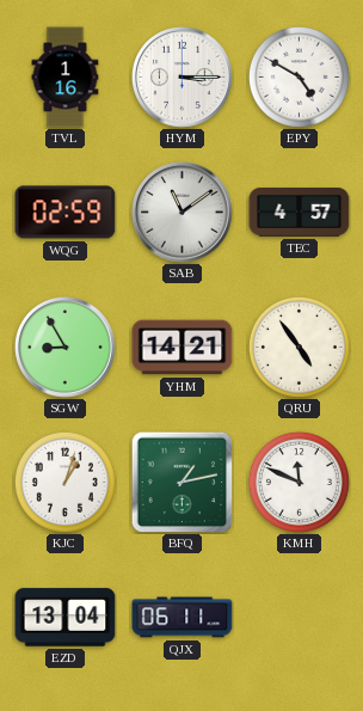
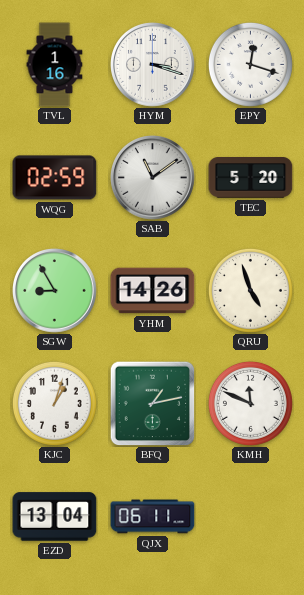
HYM: 3:15 -> 3:18
EPY: 4:50 -> 12:18
TEC: 4:57 -> 5:20
YHM: 14:21 -> 14:26
QRU: 4:54 -> 4:57
